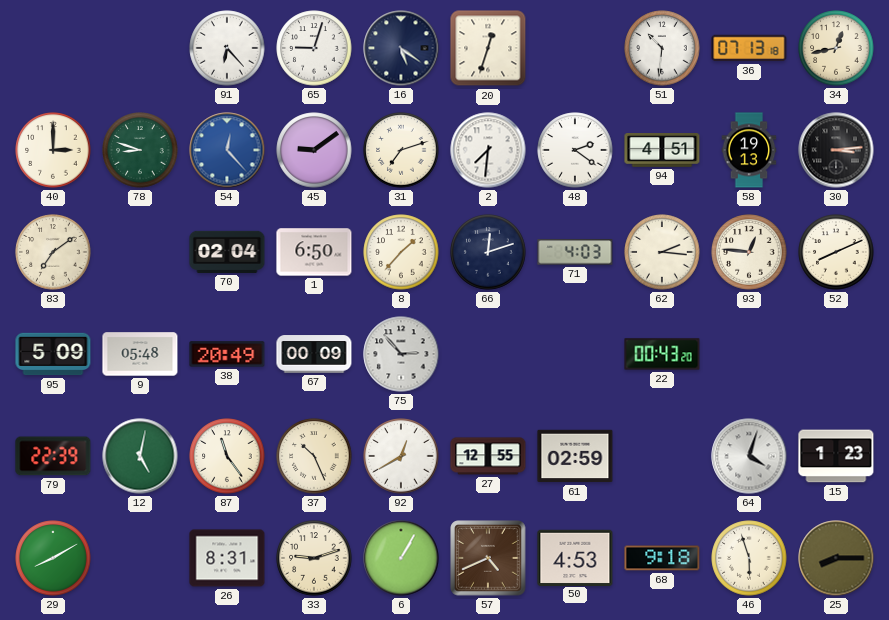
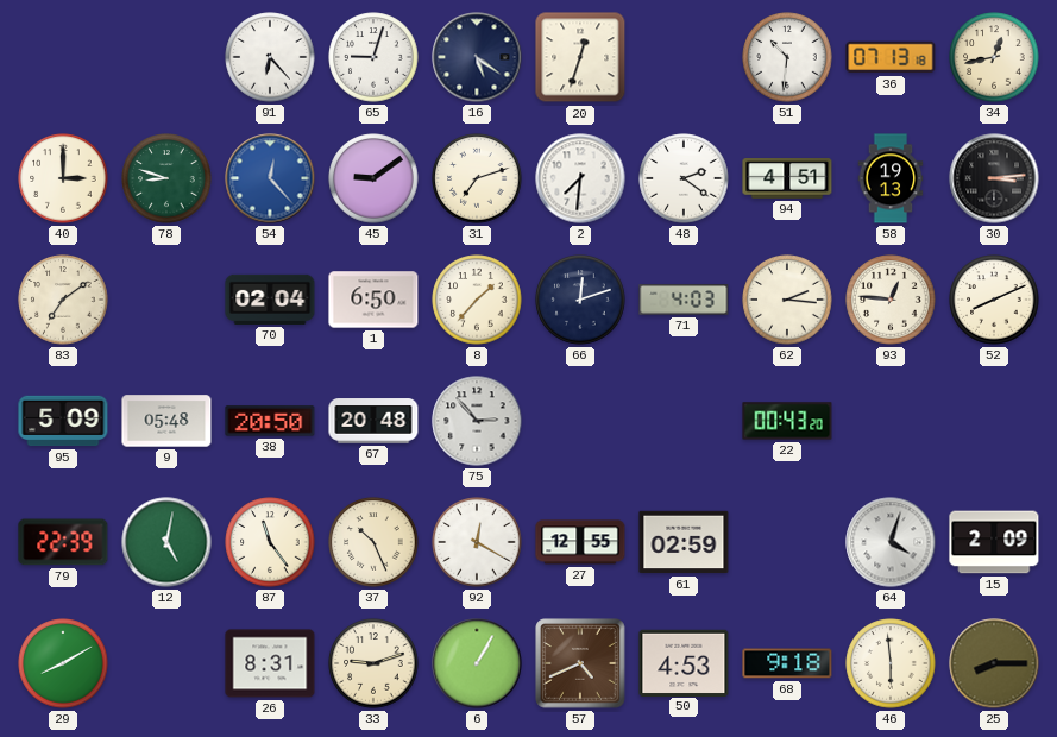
38: 20:49 -> 20:50
67: 00:09 -> 20:48
92: 12:40 -> 12:20
15: 1:23 -> 2:09
46: 5:57 -> 5:59
